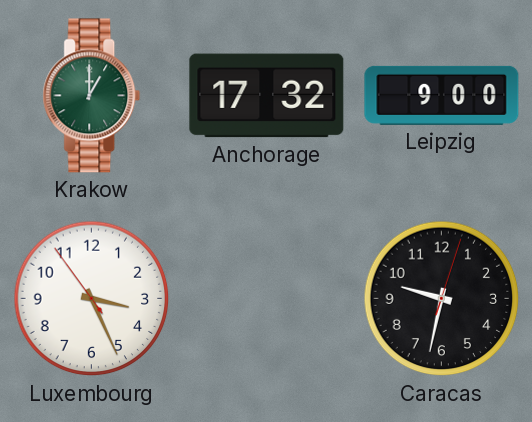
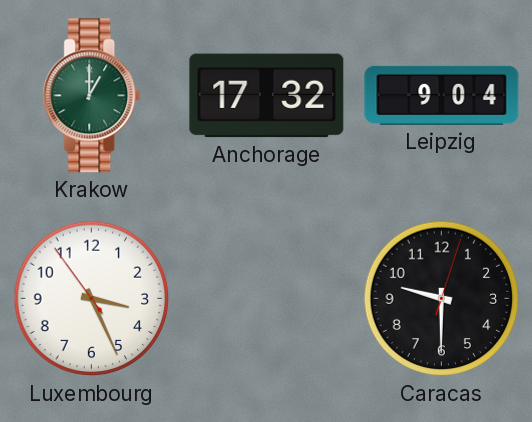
Leipzig: 9:00 -> 9:04
Caracas: 9:32 -> 9:30
